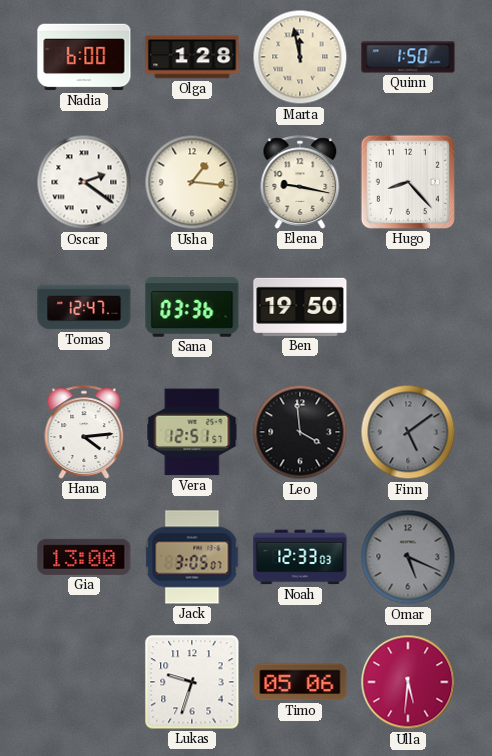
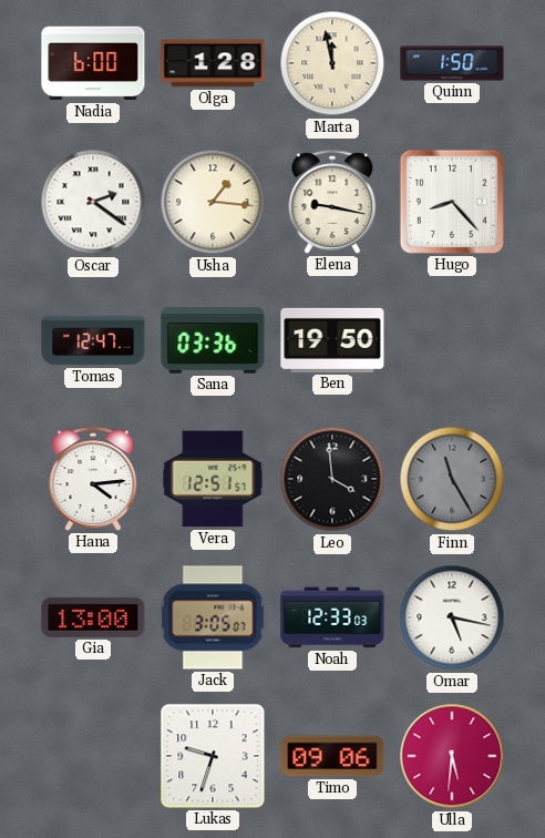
Finn: 5:09 -> 11:25
Omar: 5:19 -> 5:17
Omar dial: grey -> white
Timo: 05:06 -> 09:06
